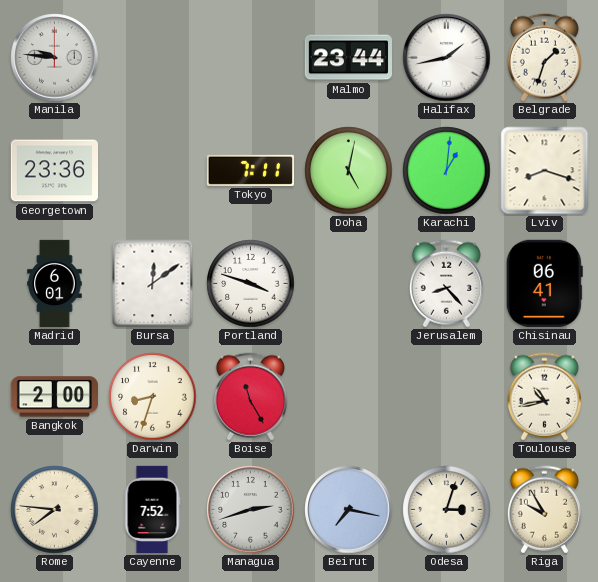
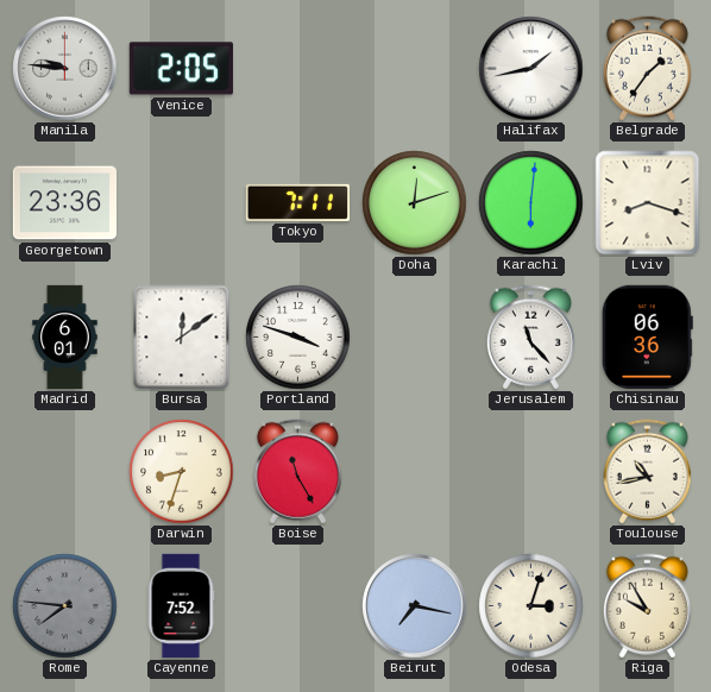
Venice: none -> 2:05
Malmo: 23:44 -> none
Belgrade: 1:33 -> 1:36
Doha: 5:02 -> 12:12
Karachi: 1:01 -> 6:01
Jerusalem: 8:23 -> 11:23
Chisinau: 06:41 -> 06:36
Bangkok: 2:00 -> none
Rome dial: cream -> grey
Managua: 2:42 -> none
